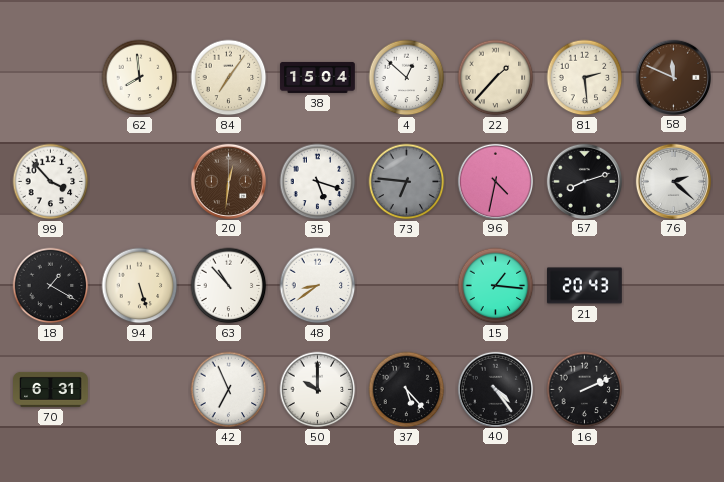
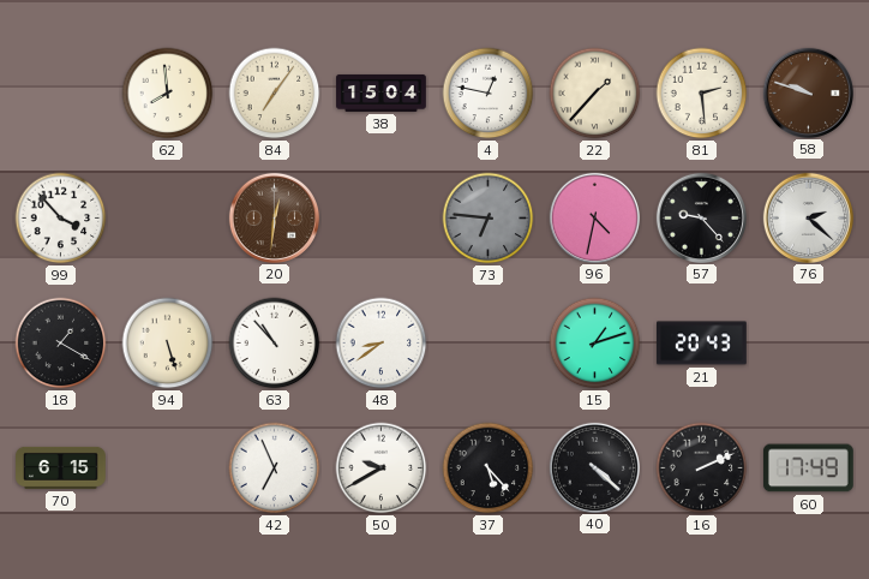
4: 12:52 -> 12:47
58: 11:49 -> 9:48
35: 5:18 -> none
57: 8:12 -> 9:23
15: 1:16 -> 1:12
70: 6:31 -> 6:15
50: 10:00 -> 9:40
40: 4:24 -> 4:22
60: none -> 17:49
